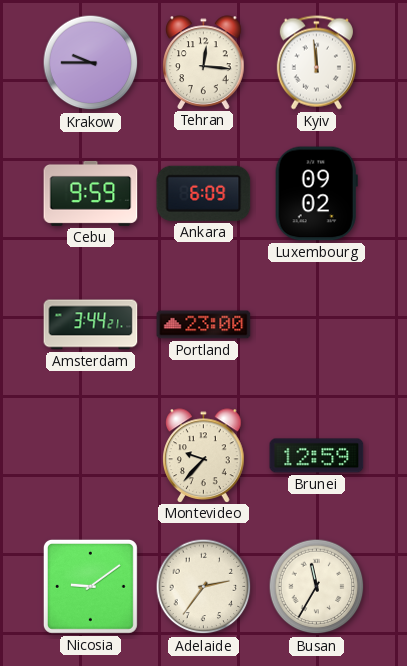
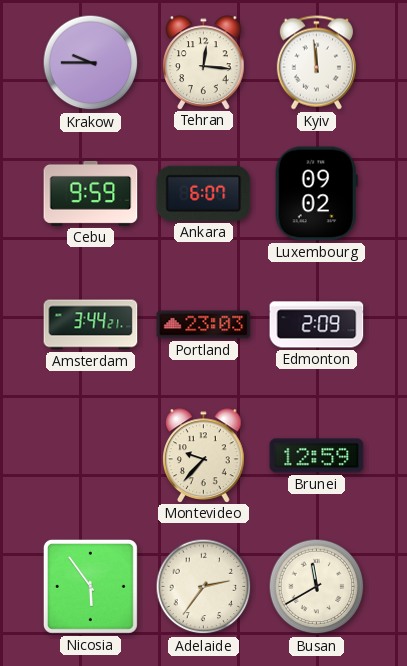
Ankara: 6:09 -> 6:07
Portland: 23:00 -> 23:03
Edmonton: none -> 2:09
Nicosia: 9:09 -> 5:54
Busan: 11:35 -> 11:40
